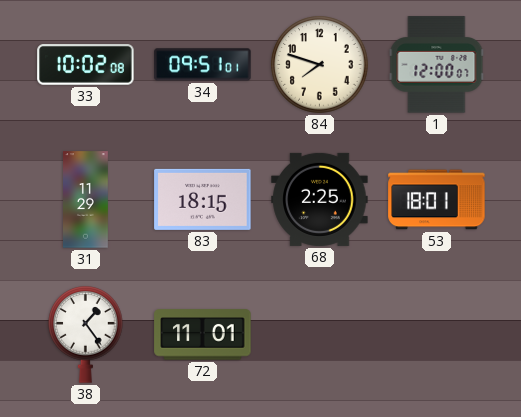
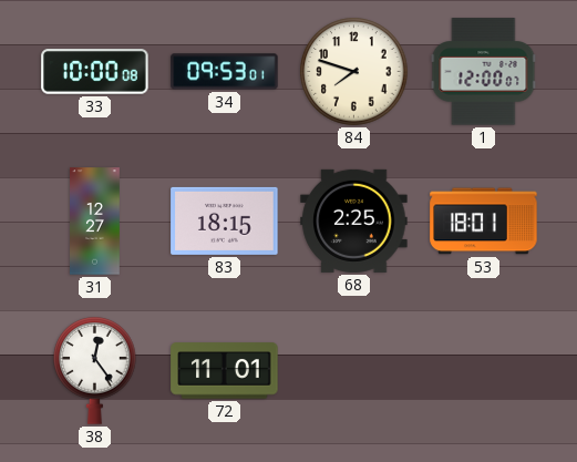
33: 10:02 -> 10:00
34: 09:51 -> 09:53
31: 11:29 -> 12:27
38: 1:24 -> 12:24
